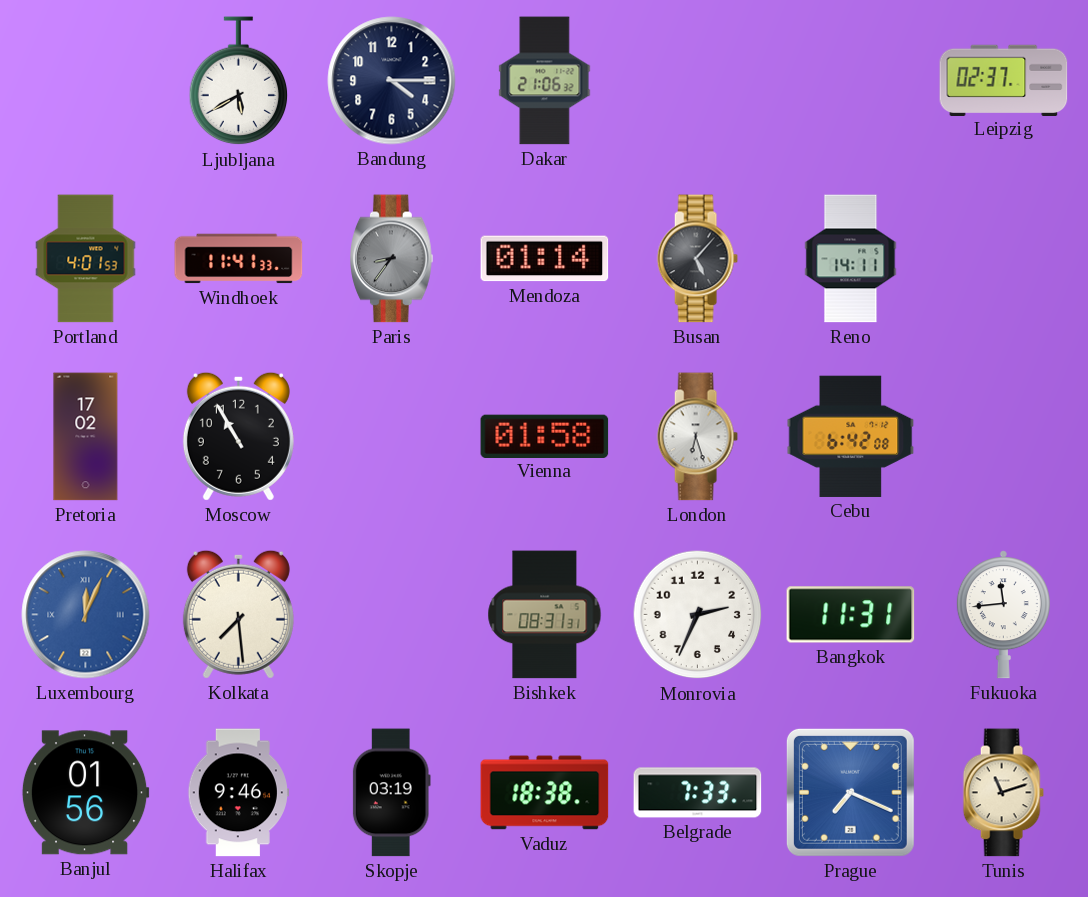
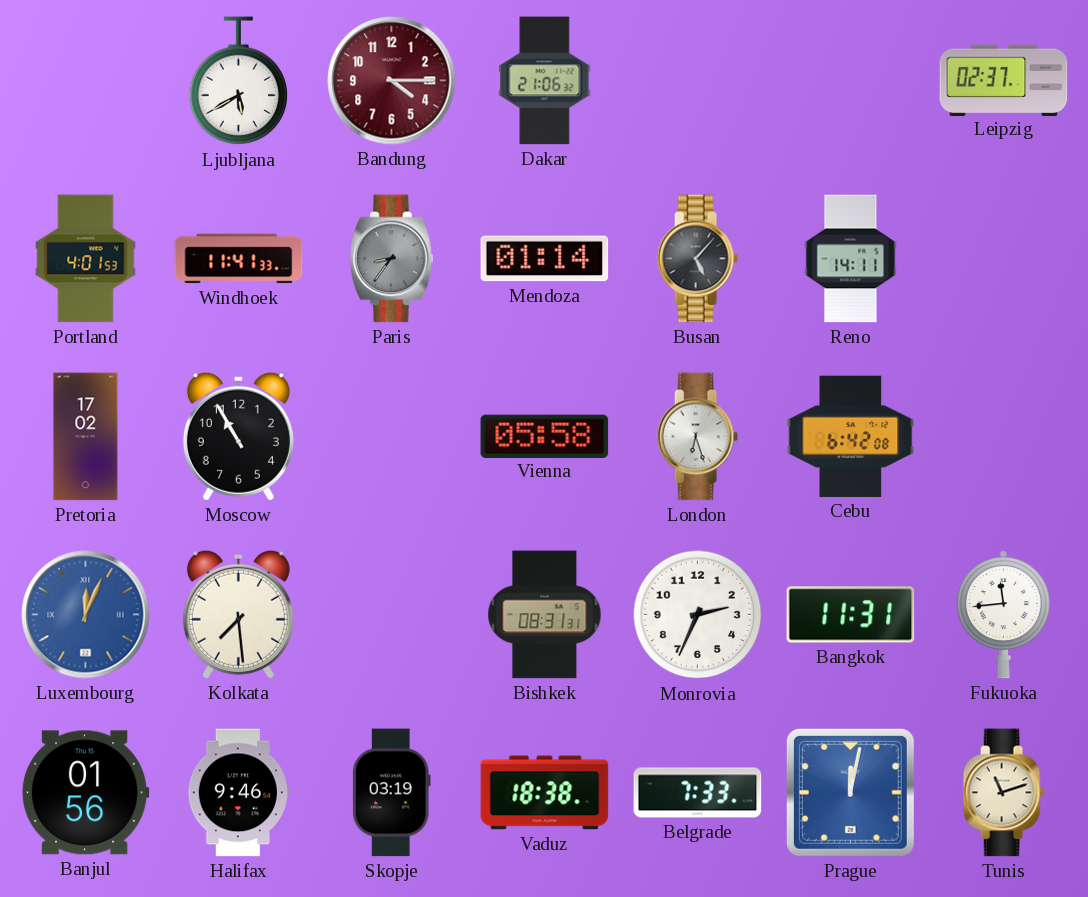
Bandung dial: navy -> burgundy
Vienna: 01:58 -> 05:58
Prague: 7:19 -> 12:02
